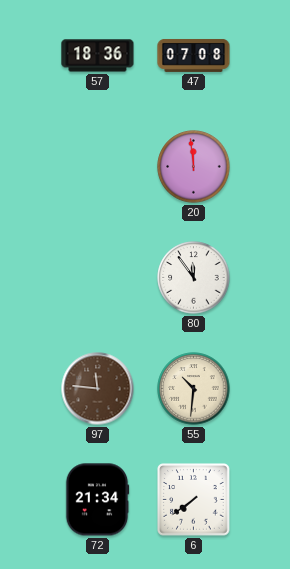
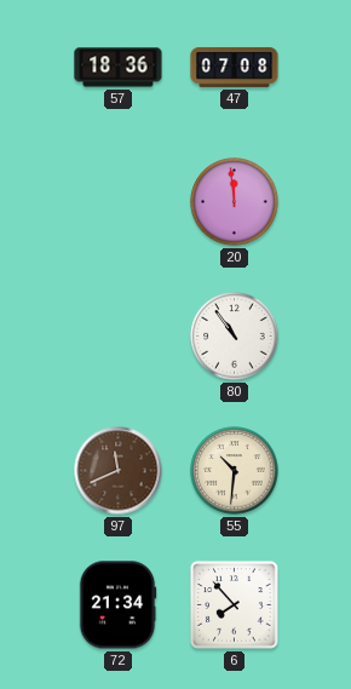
80: 11:54 -> 10:54
97: 11:46 -> 11:41
6: 7:39 -> 7:53
